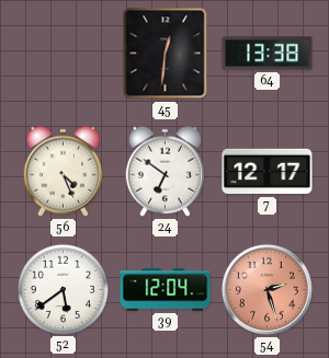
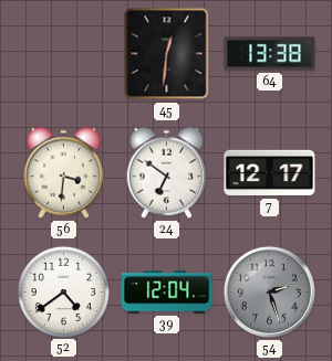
56: 4:26 -> 3:31
52: 5:39 -> 4:39
54 dial: salmon -> grey
